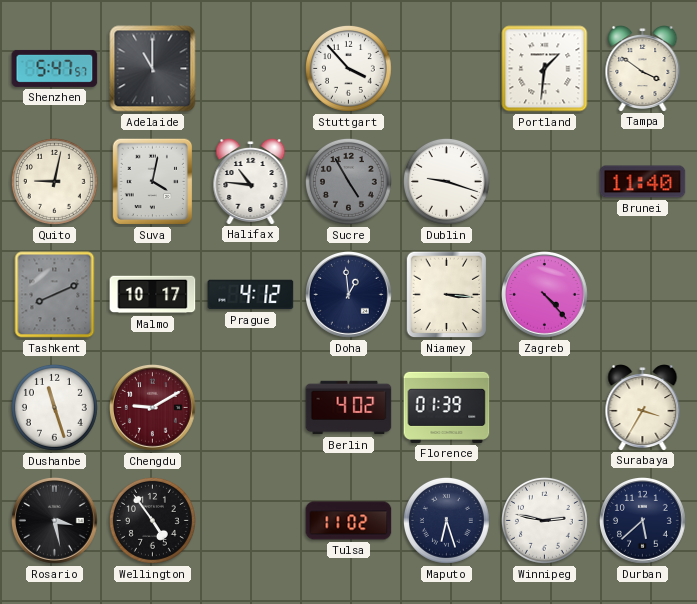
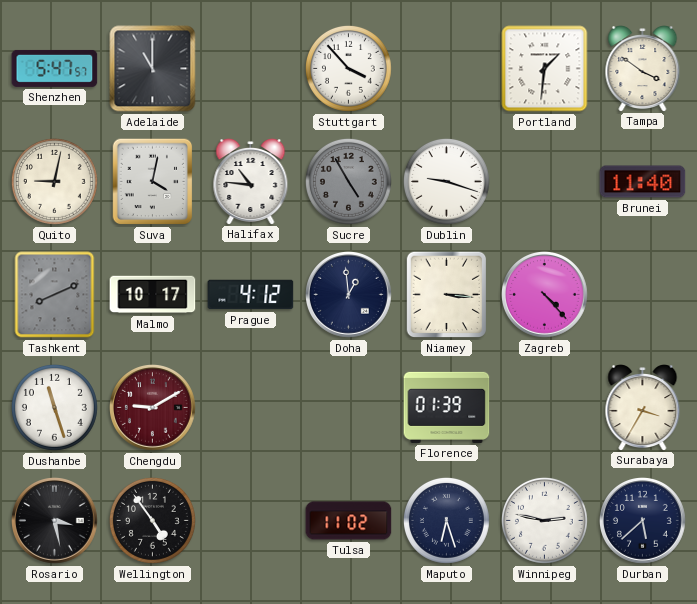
Berlin: 4:02 -> none
